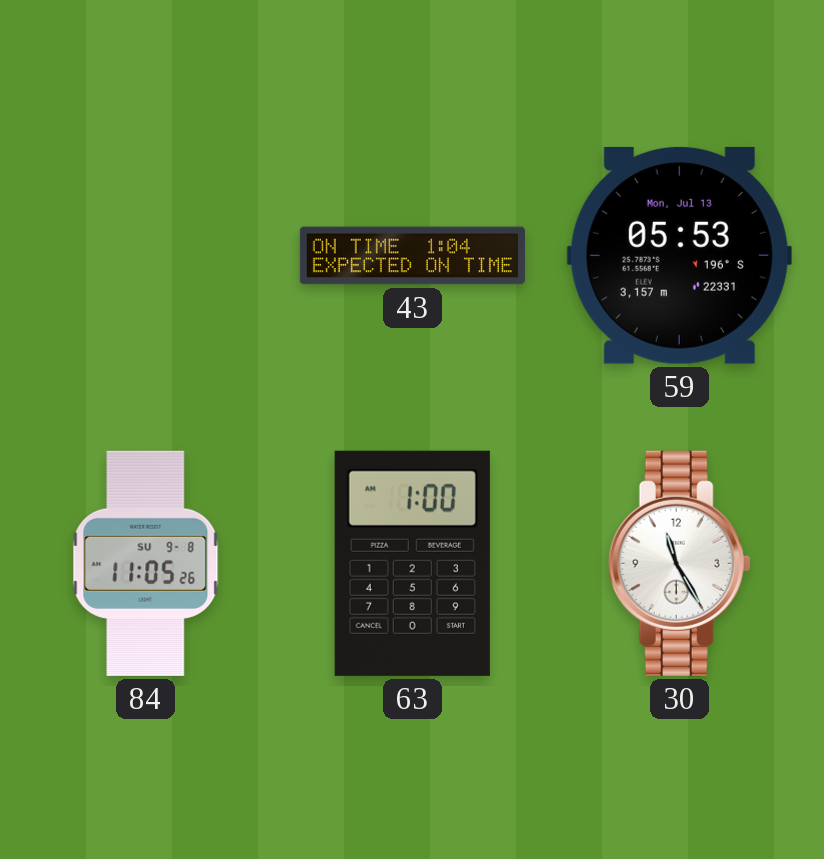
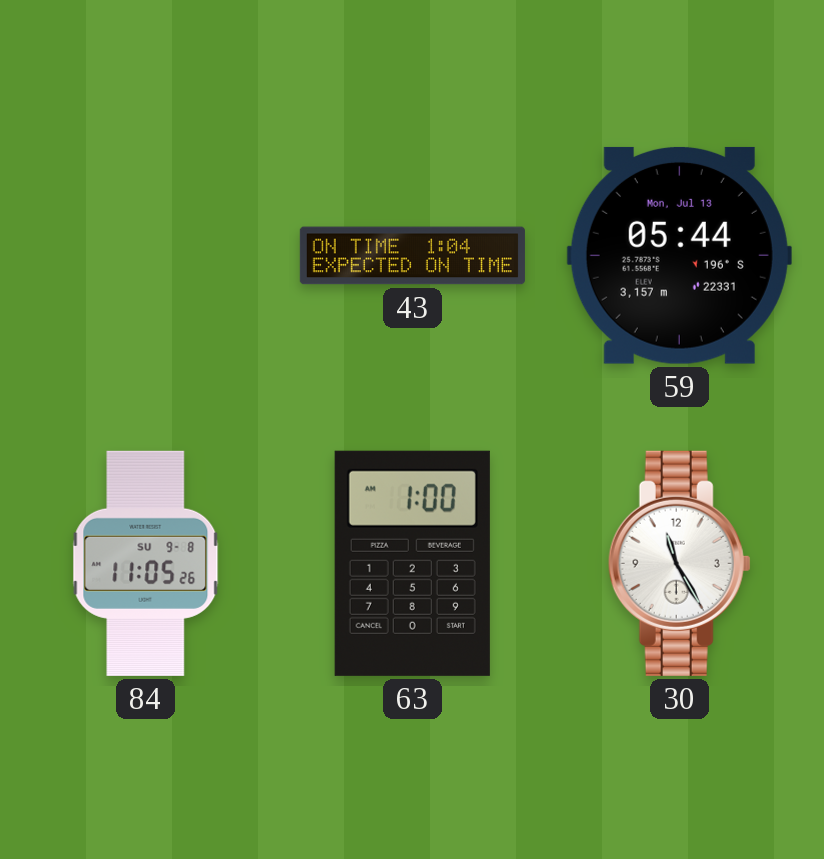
59: 05:53 -> 05:44
